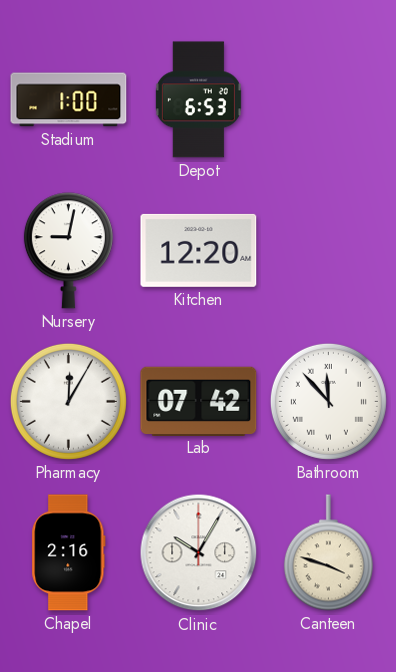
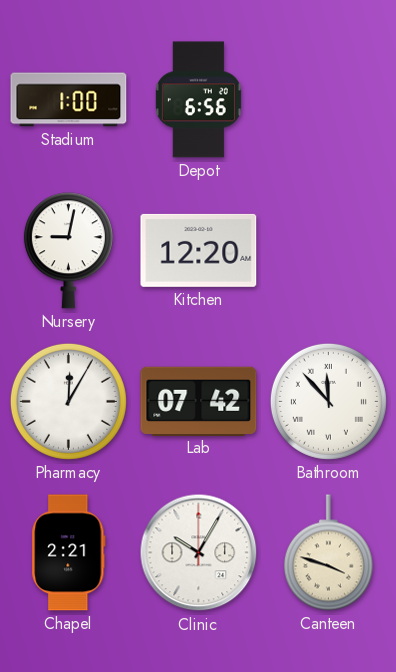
Depot: 6:53 -> 6:56
Chapel: 2:16 -> 2:21
